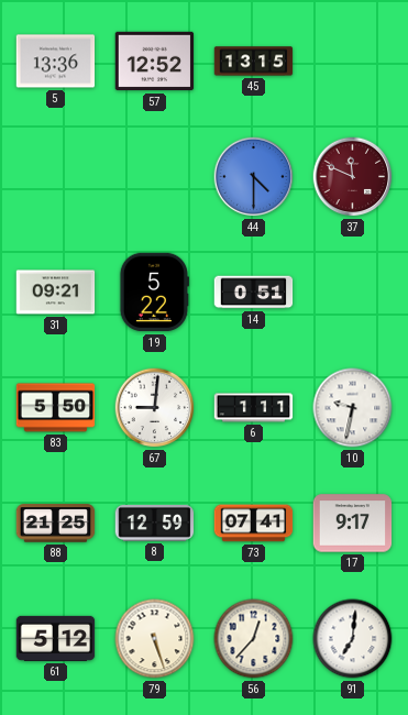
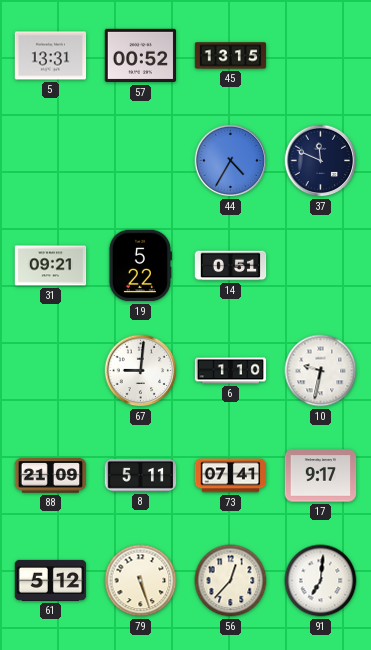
5: 13:36 -> 13:31
57: 12:52 -> 00:52
44: 4:30 -> 4:35
37 dial: burgundy -> navy
83: 5:50 -> none
6: 1:11 -> 1:10
88: 21:25 -> 21:09
8: 12:59 -> 5:11
